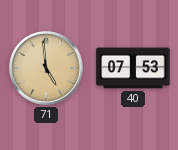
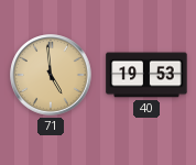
40: 07:53 -> 19:53
